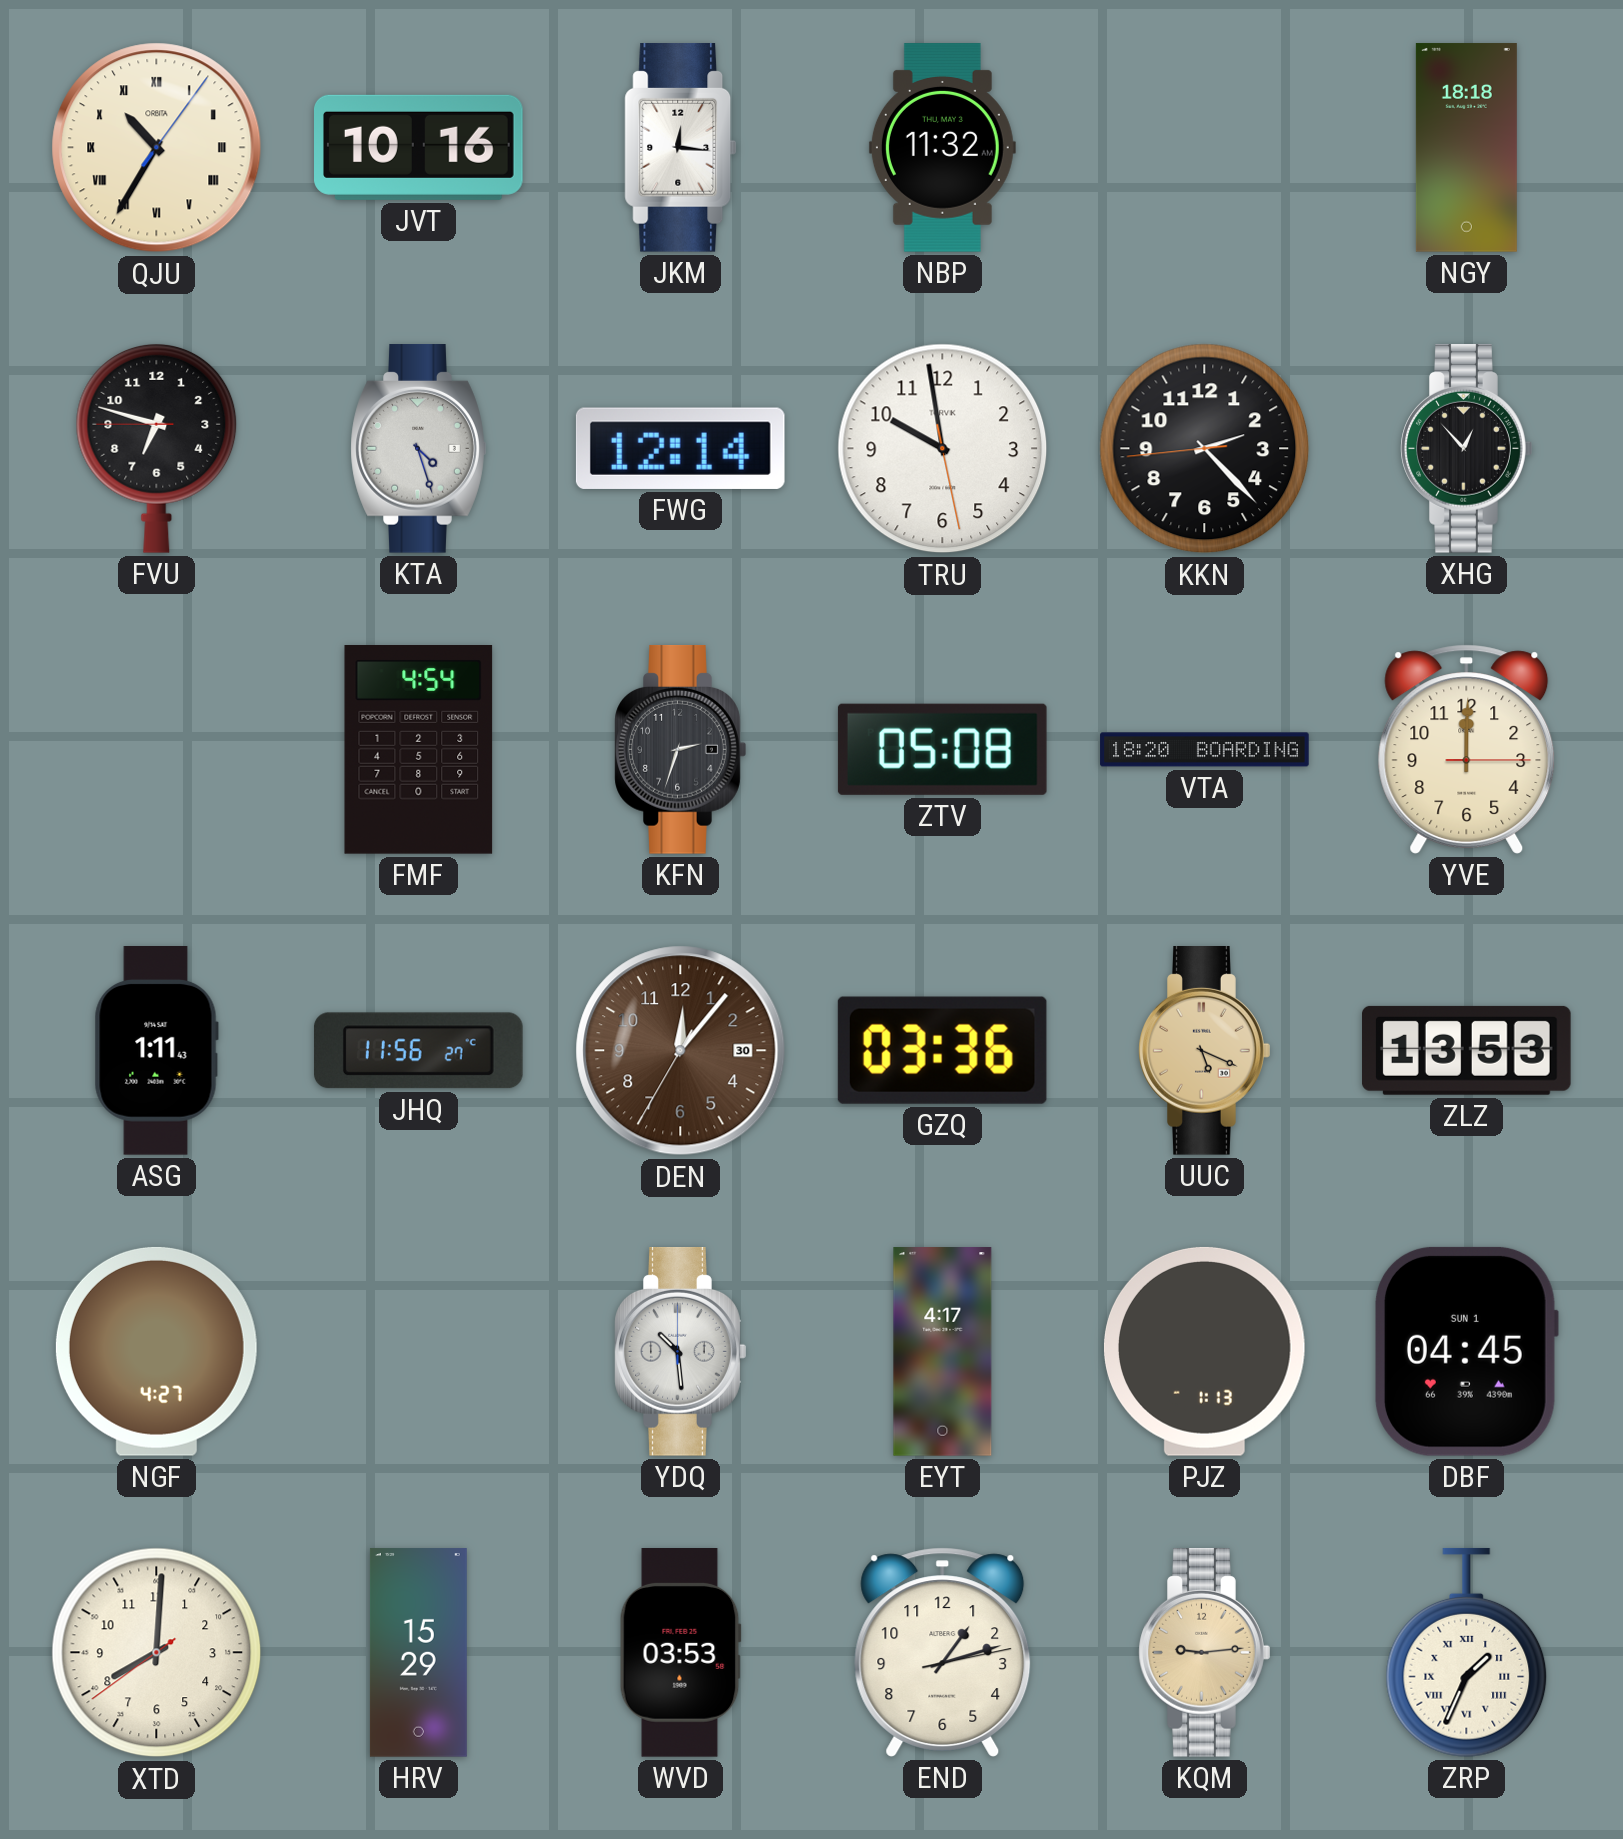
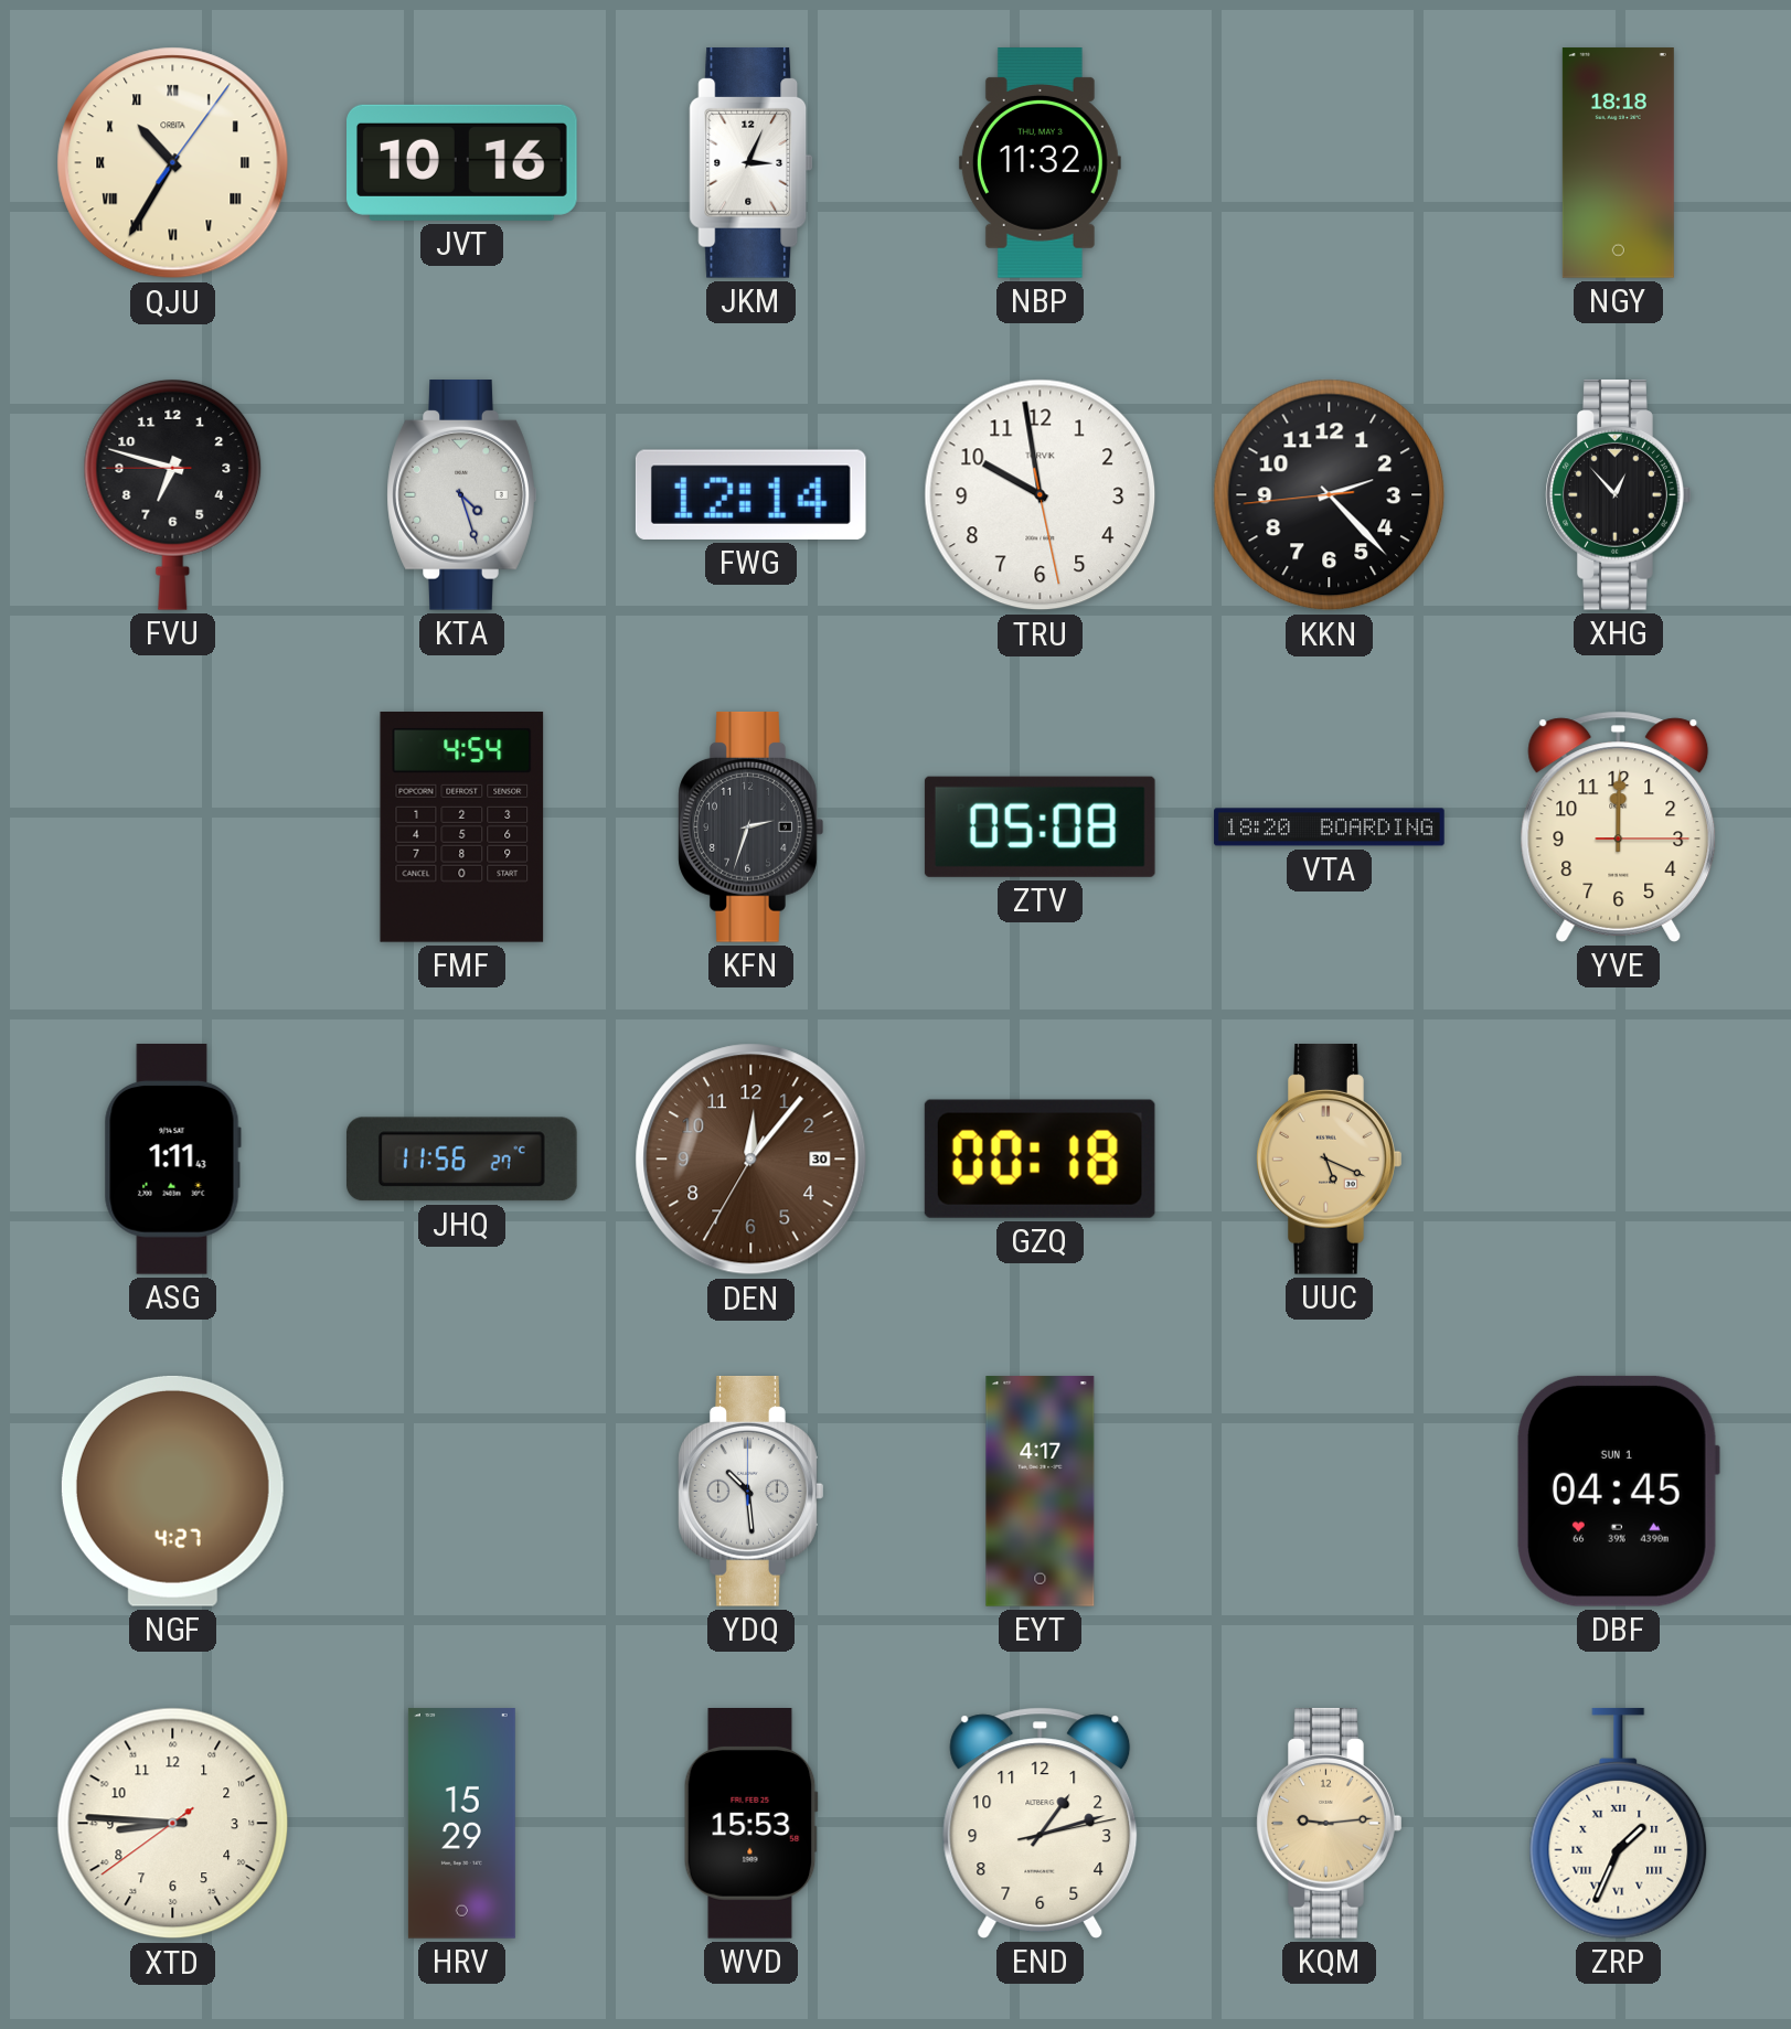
JKM: 12:16 -> 3:04
GZQ: 03:36 -> 00:18
ZLZ: 13:53 -> none
PJZ: 1:13 -> none
XTD: 8:00 -> 8:45
WVD: 03:53 -> 15:53
